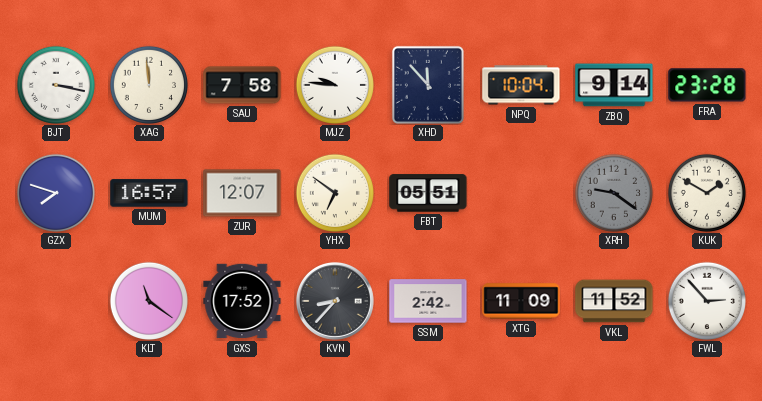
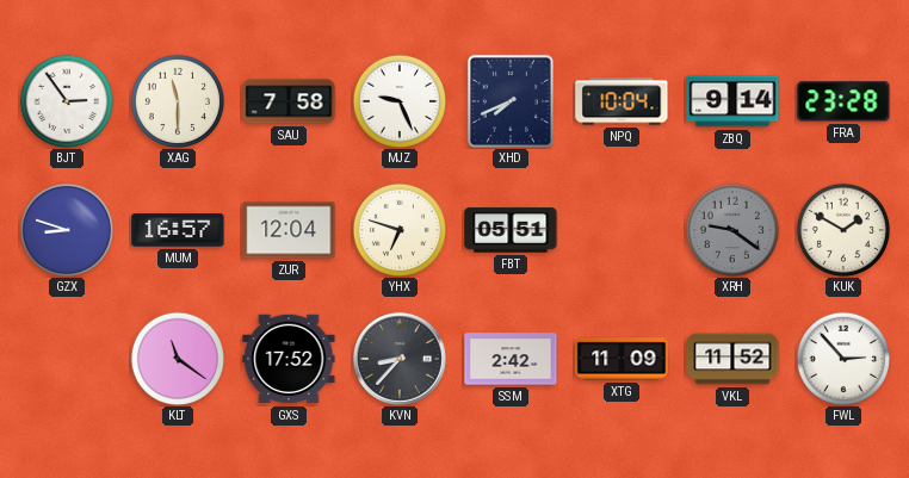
BJT: 3:17 -> 2:54
XAG: 11:59 -> 11:30
MJZ: 9:46 -> 9:26
XHD: 11:53 -> 7:41
GZX: 7:48 -> 8:48
ZUR: 12:07 -> 12:04
YHX: 6:51 -> 6:48
